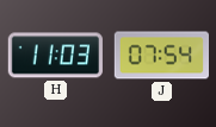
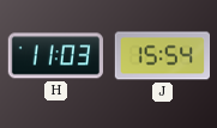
J: 07:54 -> 15:54
